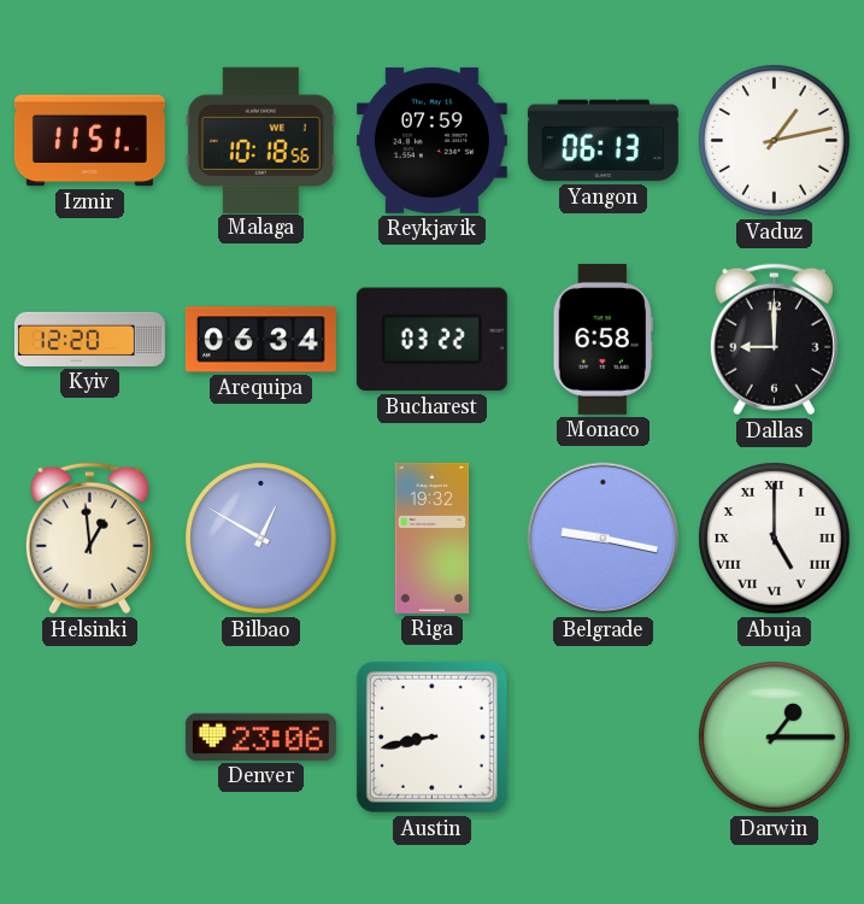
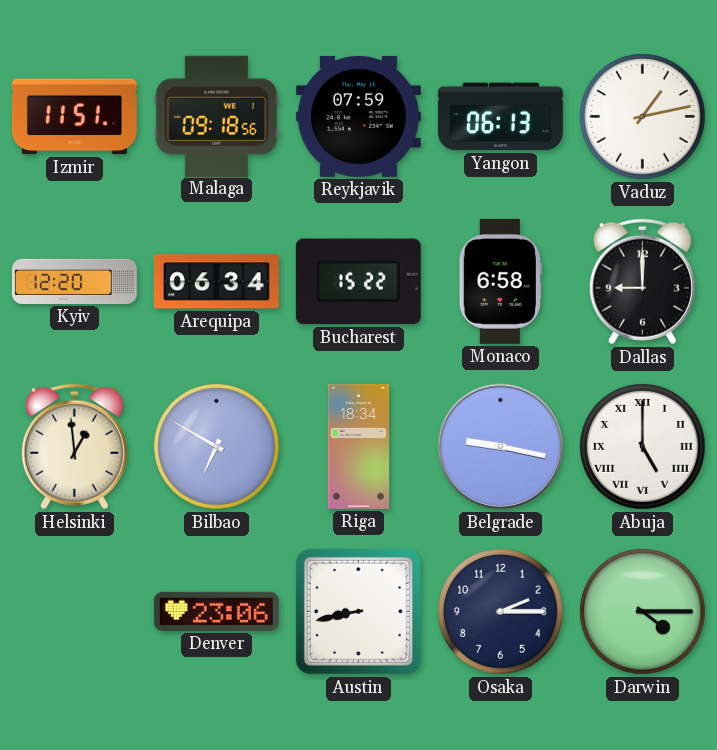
Malaga: 10:18 -> 09:18
Bucharest: 03:22 -> 15:22
Bilbao: 12:50 -> 6:50
Riga: 19:32 -> 18:34
Osaka: none -> 2:15
Darwin: 1:15 -> 4:15
